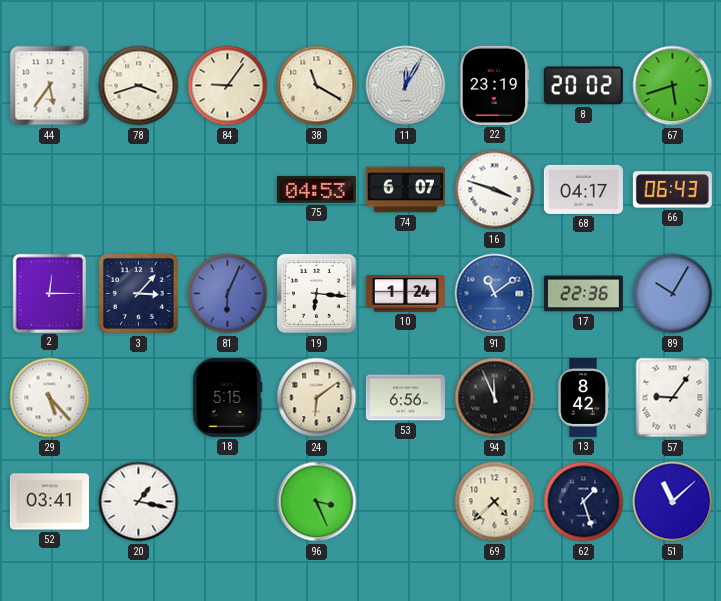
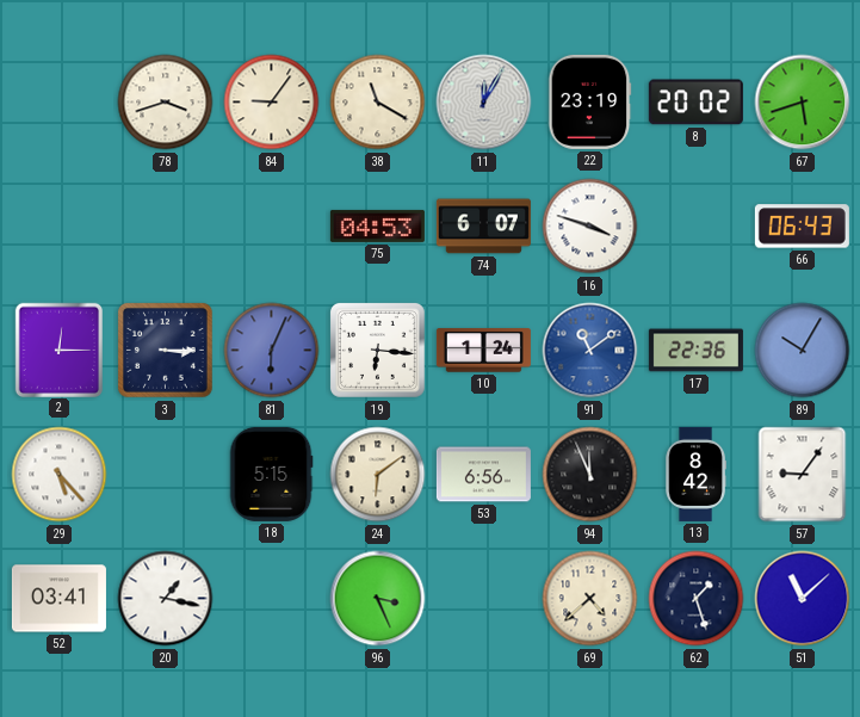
44: 5:36 -> none
68: 04:17 -> none
3: 3:07 -> 3:15
